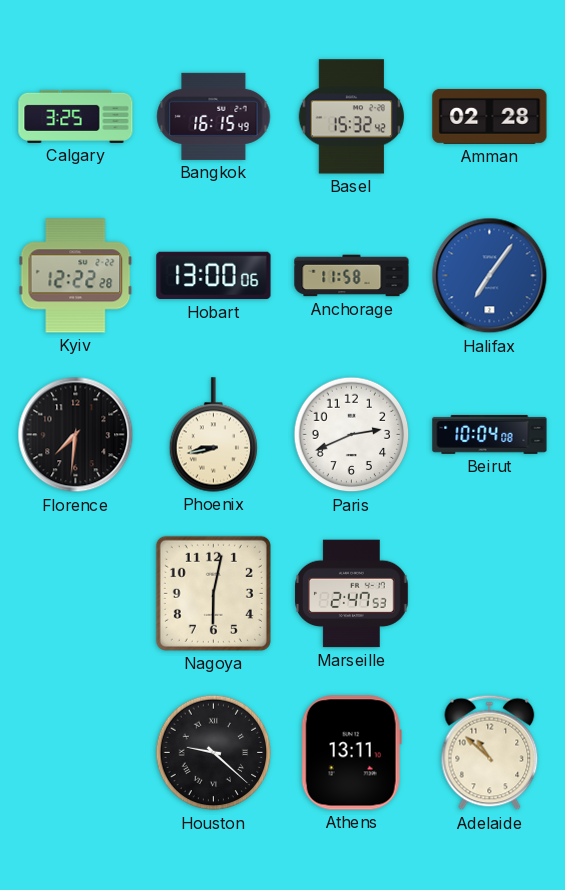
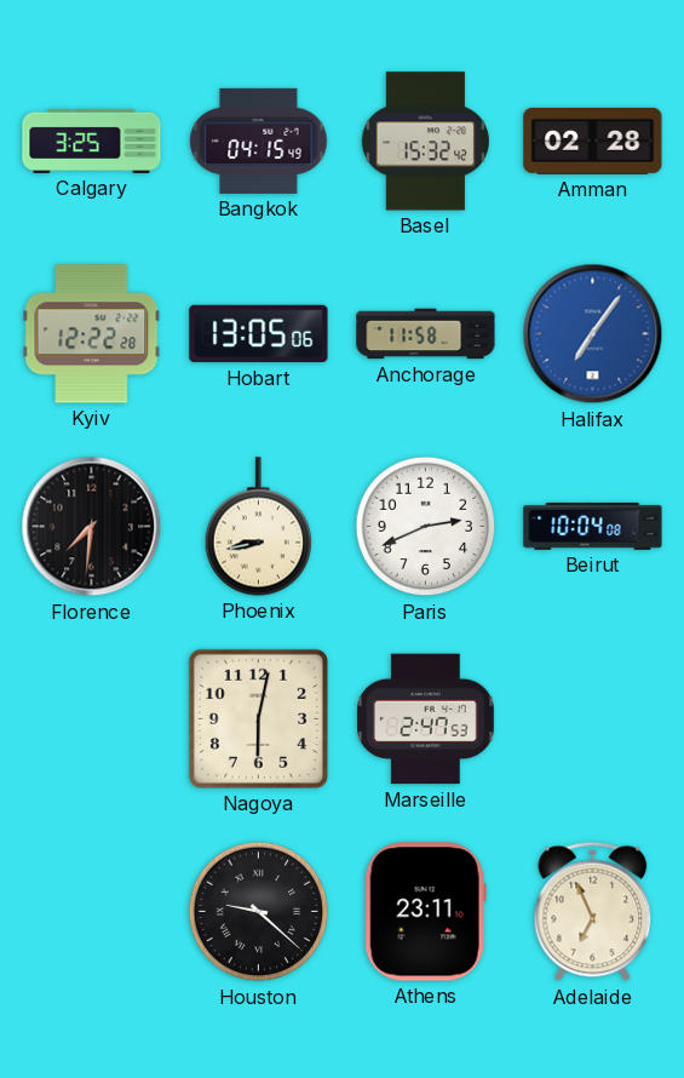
Bangkok: 16:15 -> 04:15
Hobart: 13:00 -> 13:05
Athens: 13:11 -> 23:11
Adelaide: 10:52 -> 6:56
